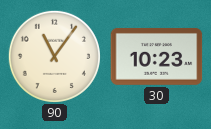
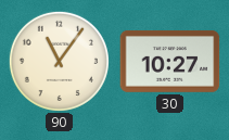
30: 10:23 -> 10:27
